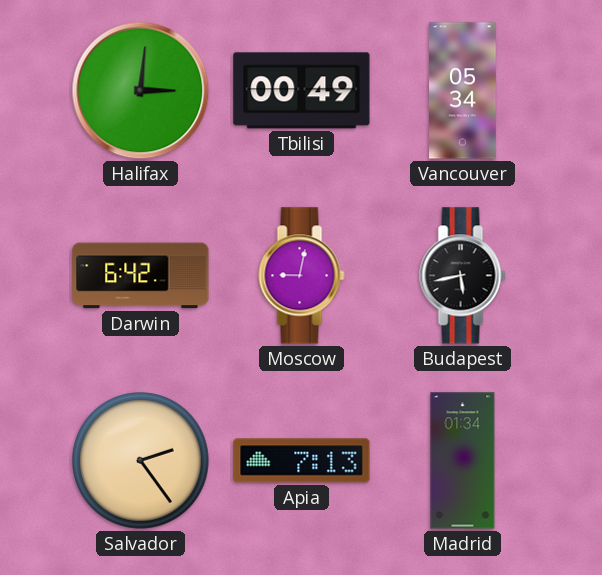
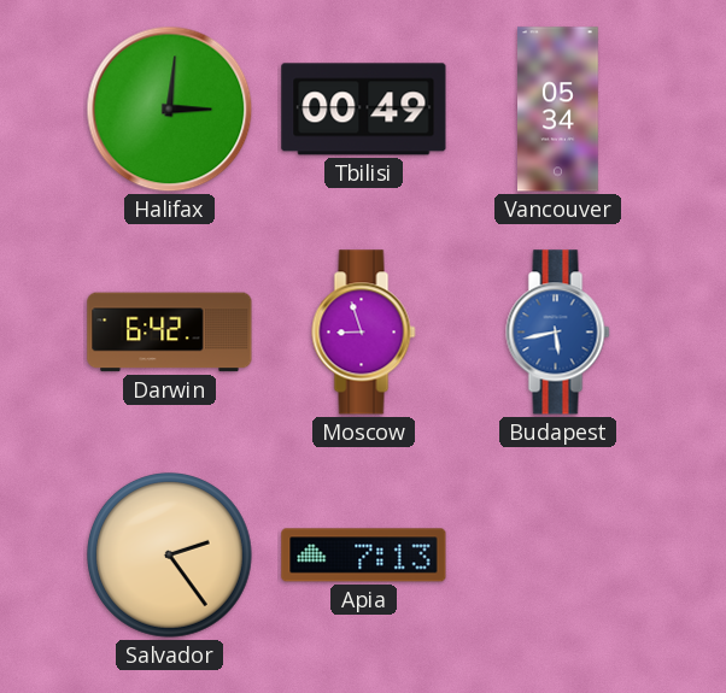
Moscow: 9:02 -> 8:57
Budapest dial: black -> blue
Madrid: 01:34 -> none
